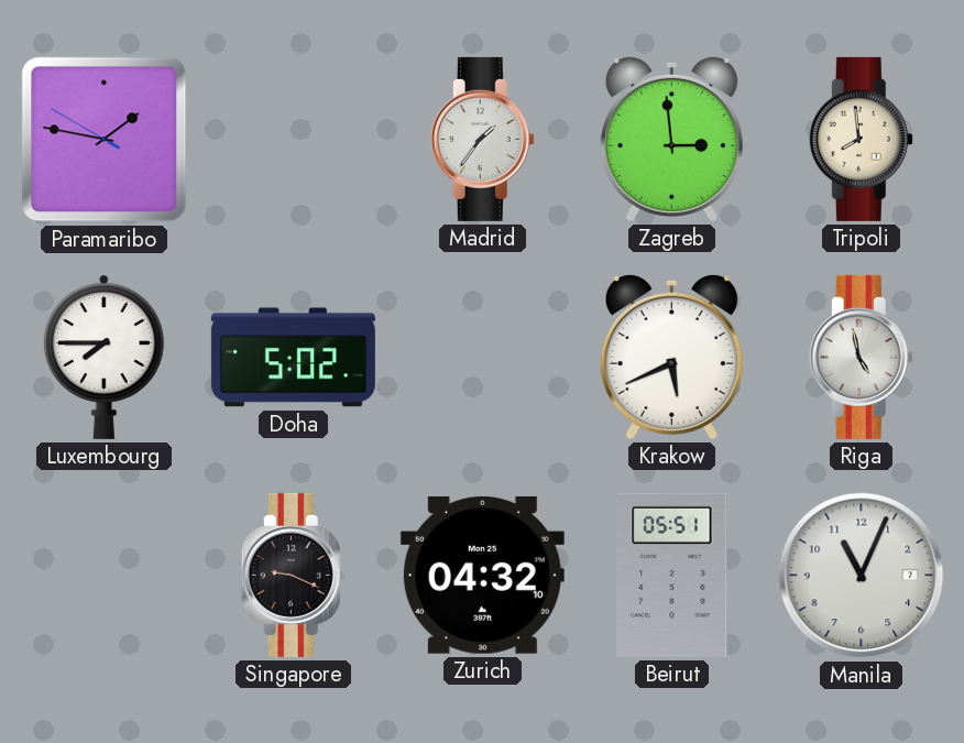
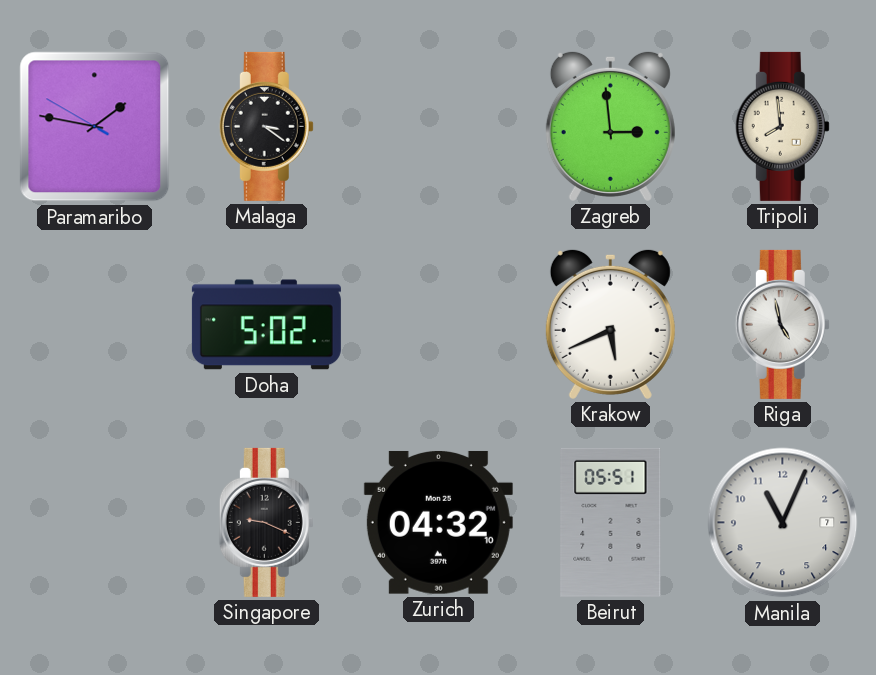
Malaga: none -> 3:21
Madrid: 1:36 -> none
Luxembourg: 7:45 -> none
